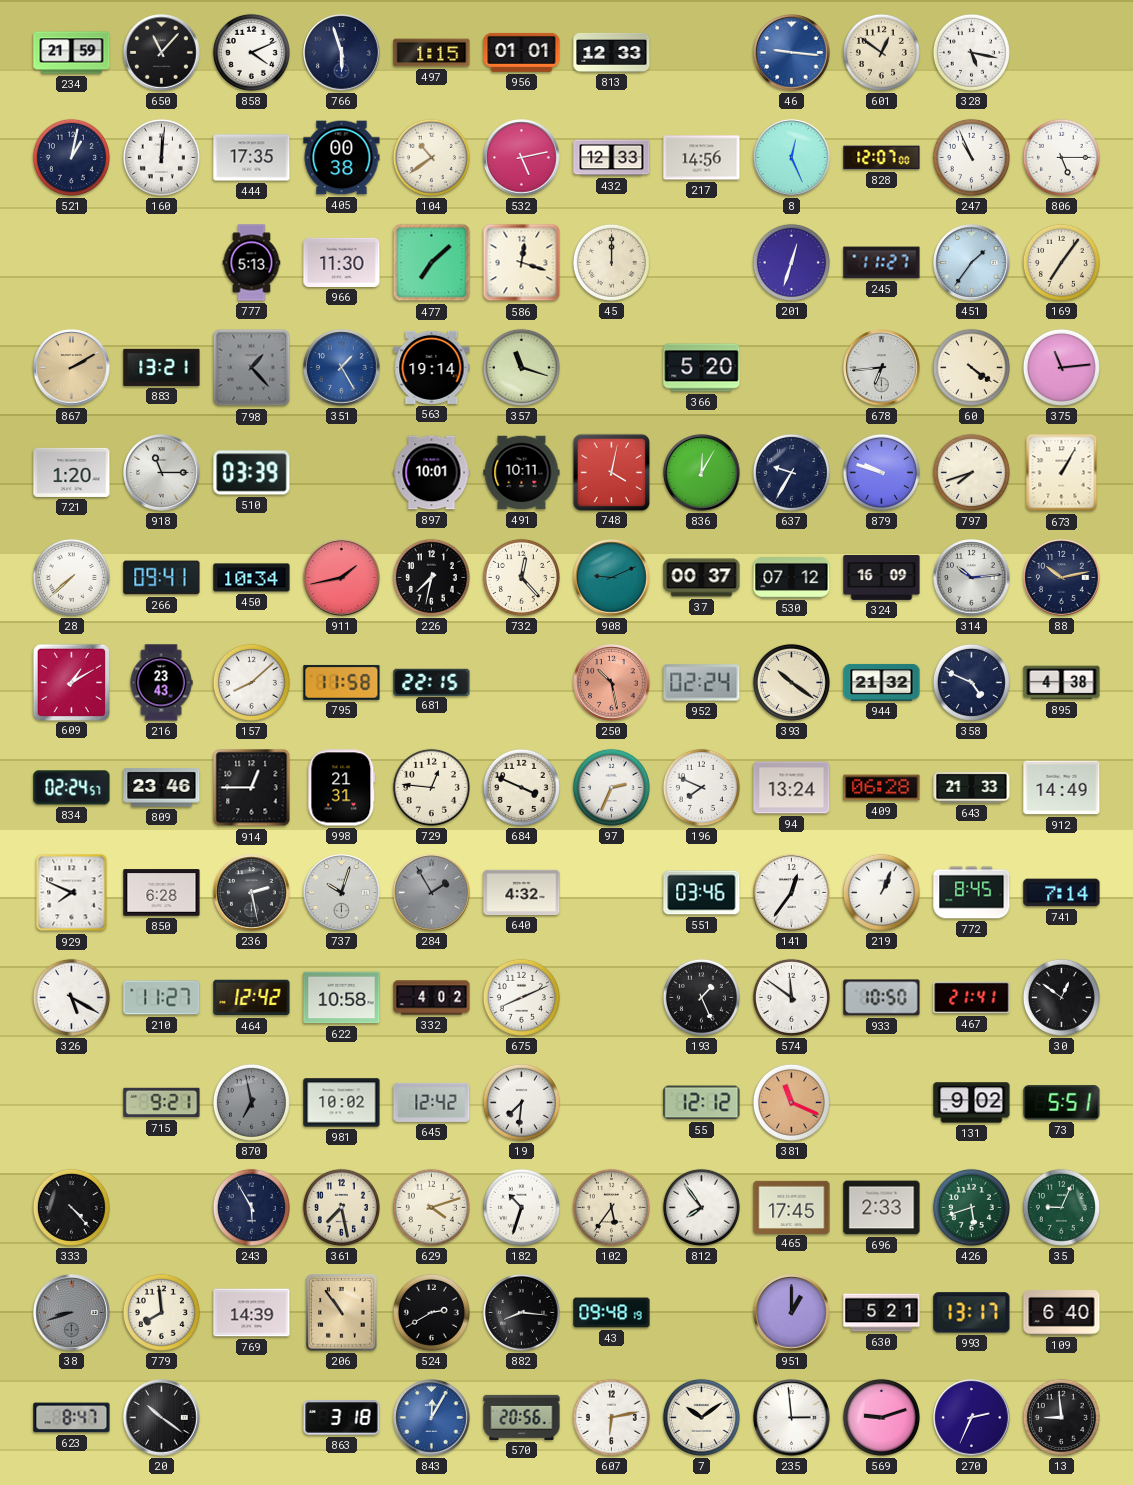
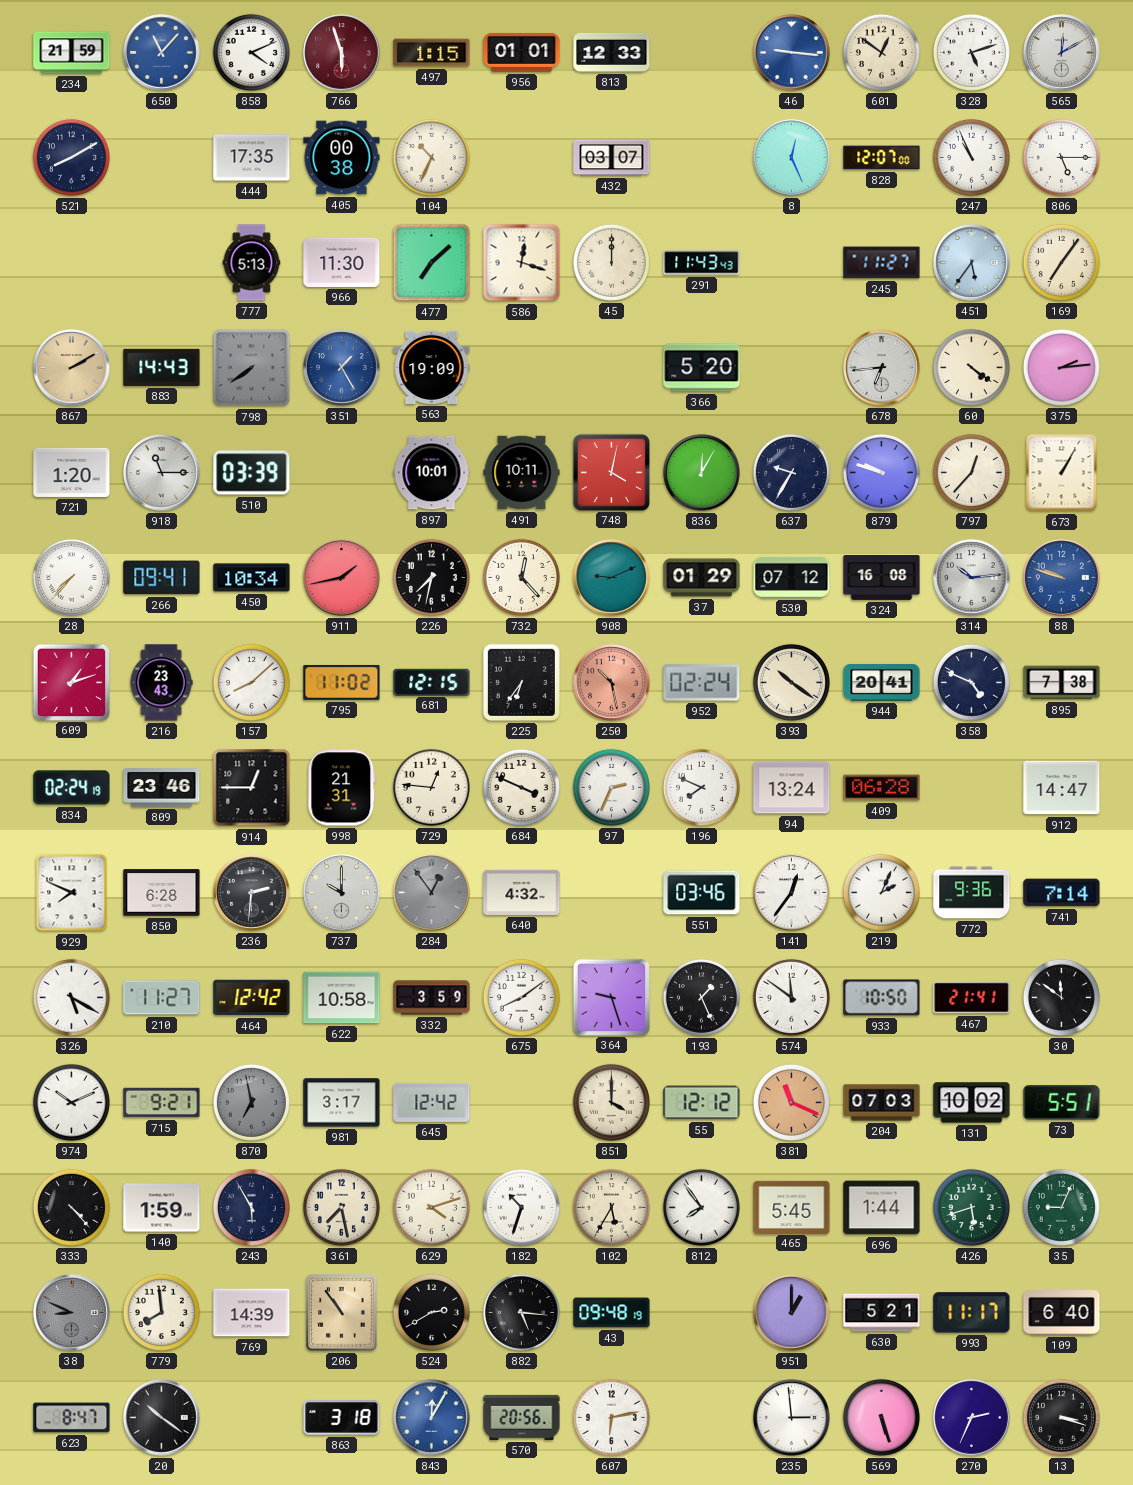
650 dial: black -> blue
766 dial: navy -> burgundy
328: 5:17 -> 5:12
565: none -> 12:10
521: 1:02 -> 8:10
160: 12:01 -> none
104: 10:39 -> 10:34
532: 5:13 -> none
432: 12:33 -> 03:07
217: 14:56 -> none
291: none -> 11:43
201: 12:33 -> none
451: 1:36 -> 5:36
883: 13:21 -> 14:43
798: 1:23 -> 7:39
563: 19:14 -> 19:09
357: 11:18 -> none
375: 11:14 -> 2:14
797: 7:42 -> 12:37
28: 7:38 -> 7:37
37: 00:37 -> 01:29
324: 16:09 -> 16:08
88: 10:13 -> 9:48
88 dial: navy -> blue
609: 1:10 -> 1:12
795: 11:58 -> 11:02
681: 22:15 -> 12:15
225: none -> 6:36
944: 21:32 -> 20:41
895: 4:38 -> 7:38
834: 02:24:57 -> 02:24:19
643: 21:33 -> none
912: 14:49 -> 14:47
236: 2:28 -> 2:31
737: 10:03 -> 10:00
284: 1:55 -> 12:54
219: 1:04 -> 2:04
772: 8:45 -> 9:36
332: 4:02 -> 3:59
675: 8:11 -> 8:09
364: none -> 9:27
30: 12:51 -> 11:51
974: none -> 10:11
981: 10:02 -> 3:17
19: 7:31 -> none
851: none -> 4:00
204: none -> 07:03
131: 9:02 -> 10:02
140: none -> 1:59
102: 5:36 -> 5:35
465: 17:45 -> 5:45
696: 2:33 -> 1:44
38: 8:42 -> 8:49
882: 8:16 -> 5:16
993: 13:17 -> 11:17
7: 10:09 -> none
569: 9:12 -> 5:27
13: 8:59 -> 3:18
